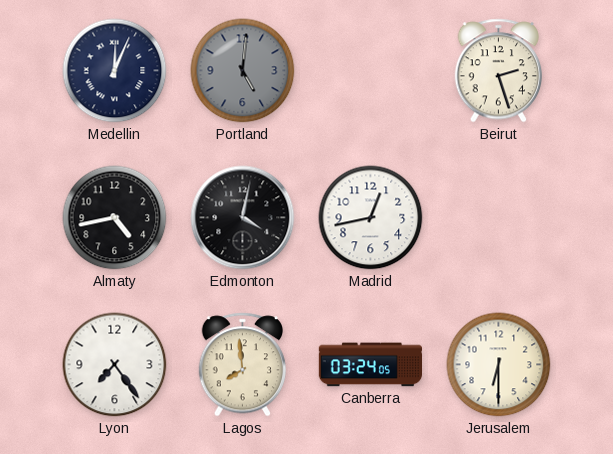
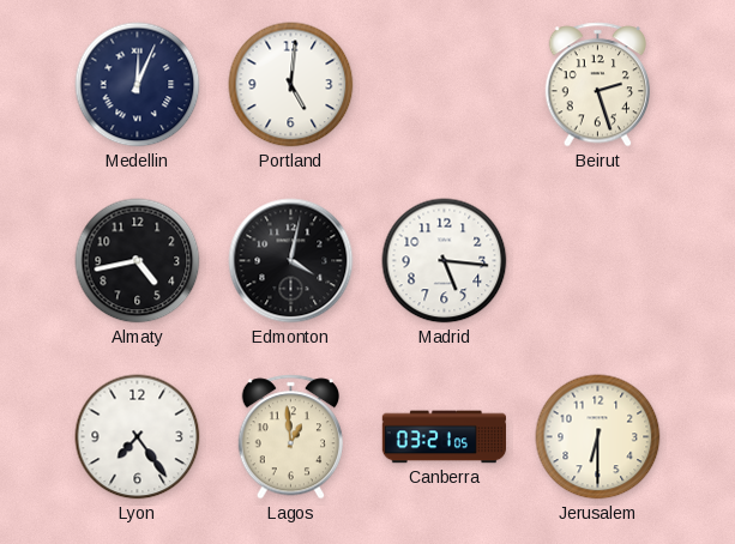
Portland dial: grey -> white
Madrid: 12:43 -> 5:16
Lagos: 7:59 -> 12:59
Canberra: 03:24 -> 03:21
